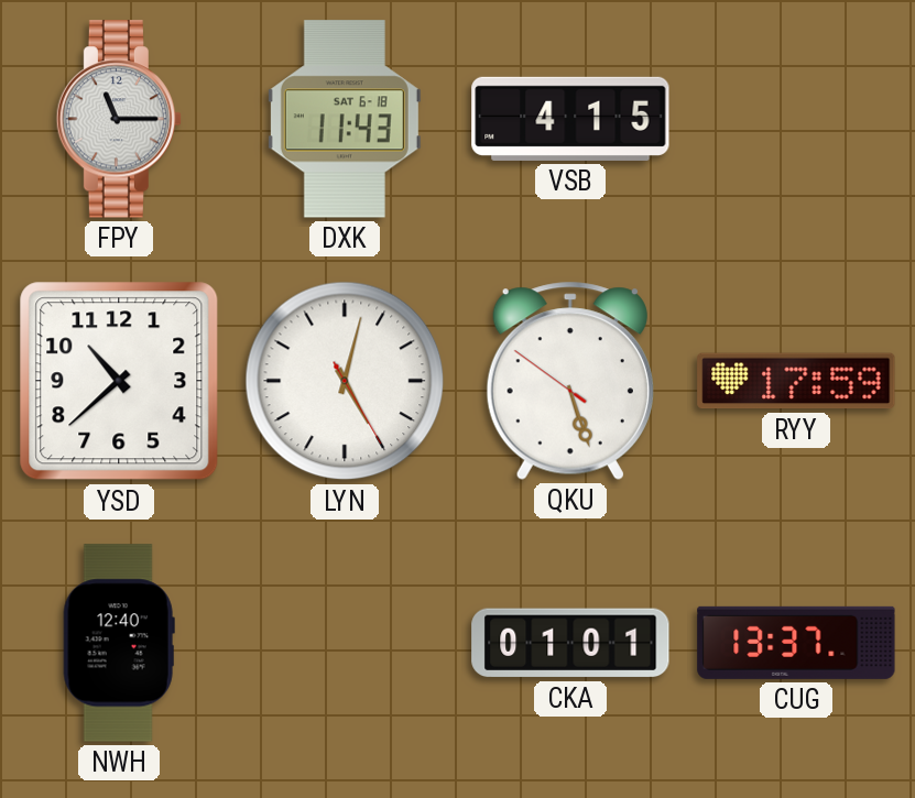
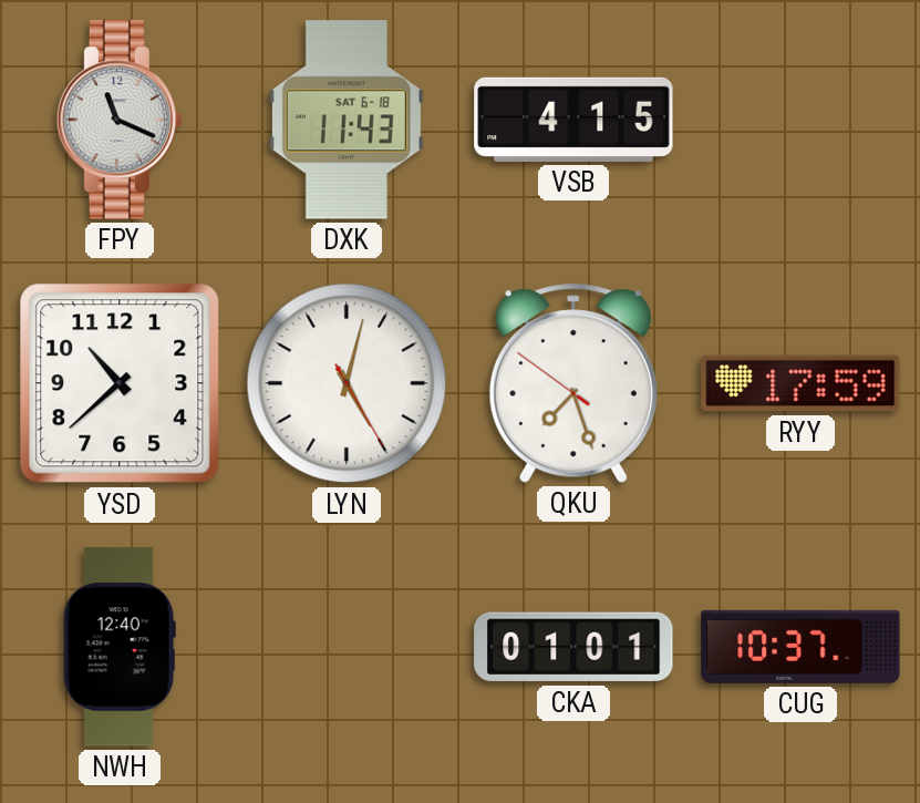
FPY: 11:15 -> 11:19
QKU: 5:26 -> 7:26
CUG: 13:37 -> 10:37
